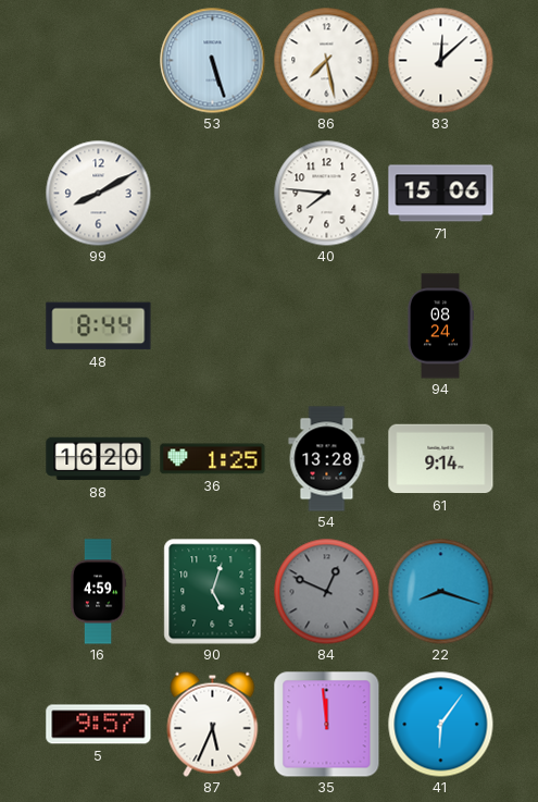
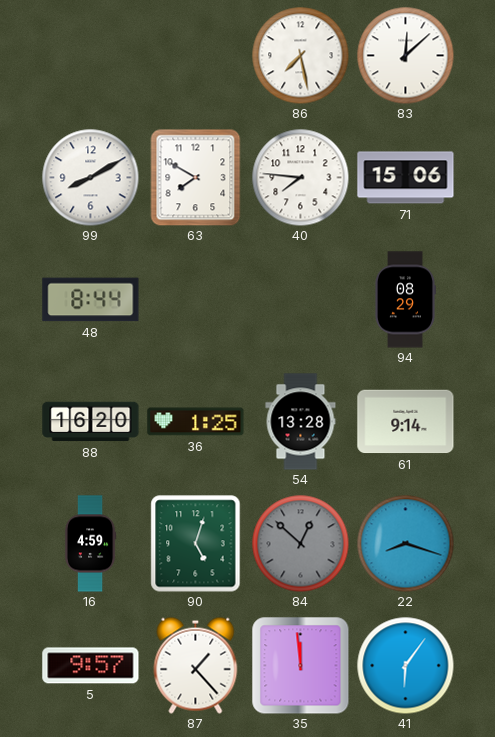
53: 5:27 -> none
63: none -> 7:50
94: 08:24 -> 08:29
84: 12:49 -> 12:52
87: 5:34 -> 1:23
